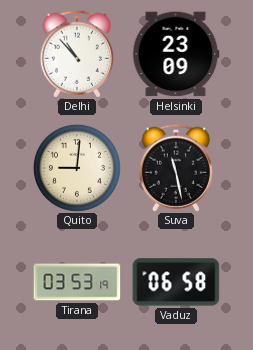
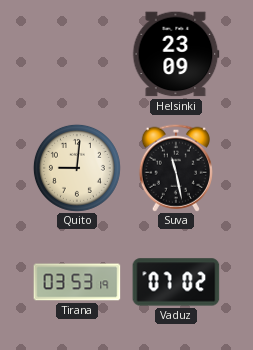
Delhi: 10:53 -> none
Vaduz: 06:58 -> 07:02
